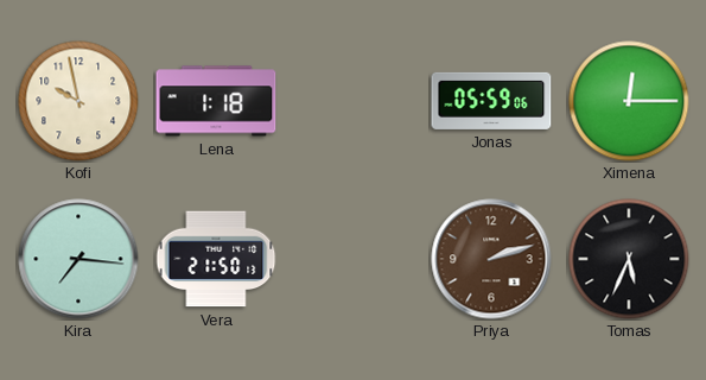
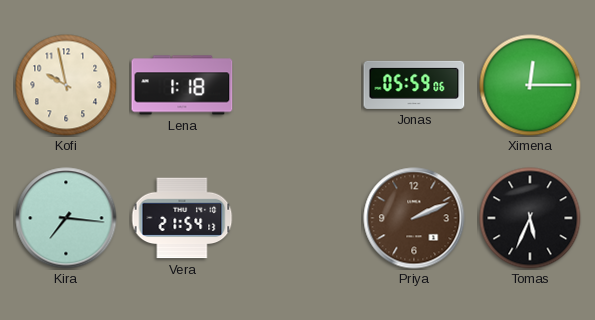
Vera: 21:50 -> 21:54
Priya: 2:12 -> 2:11
